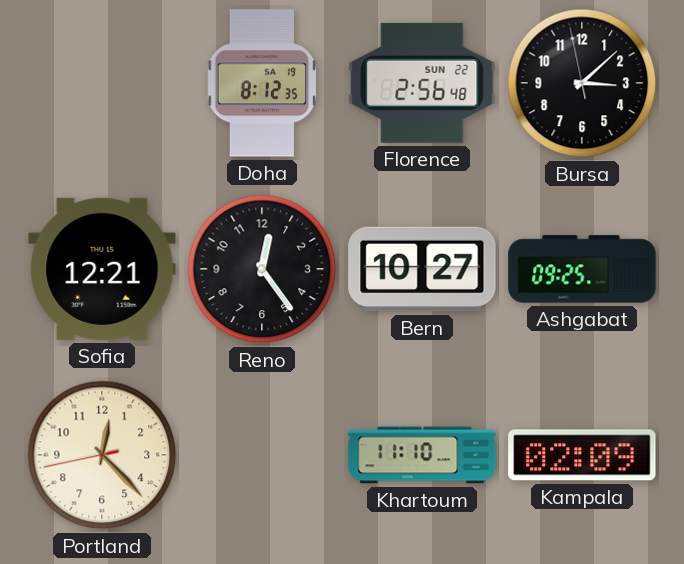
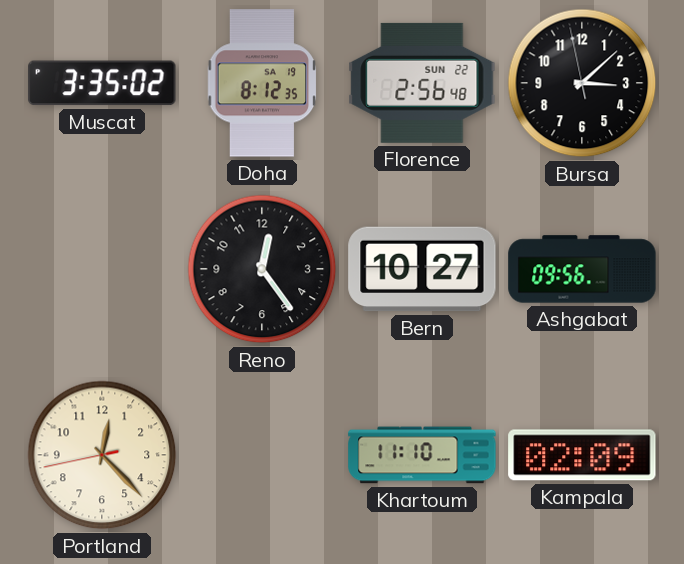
Muscat: none -> 3:35
Sofia: 12:21 -> none
Ashgabat: 09:25 -> 09:56
